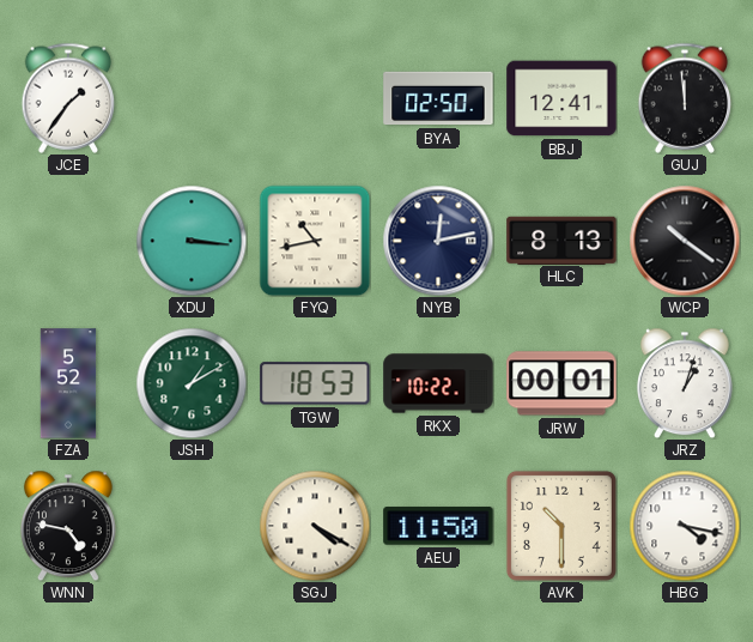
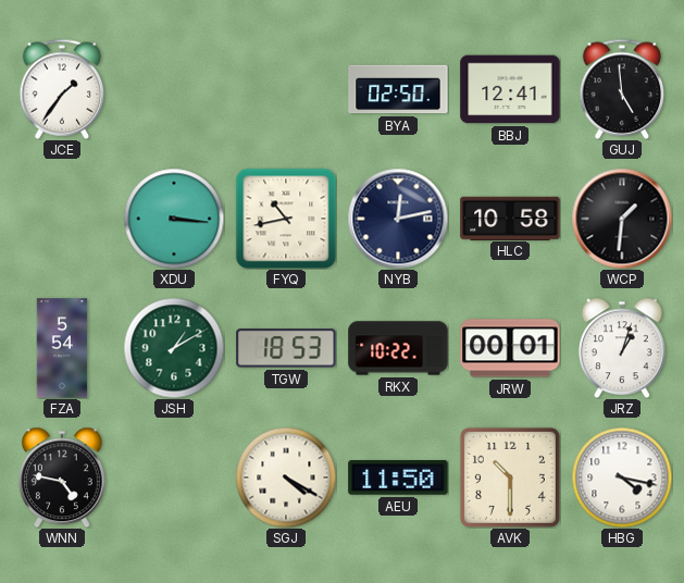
GUJ: 11:59 -> 4:59
HLC: 8:13 -> 10:58
WCP: 10:21 -> 1:31
FZA: 5:52 -> 5:54
